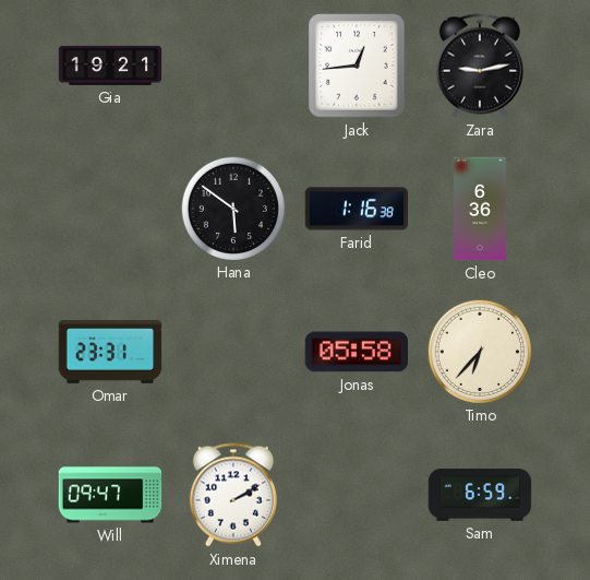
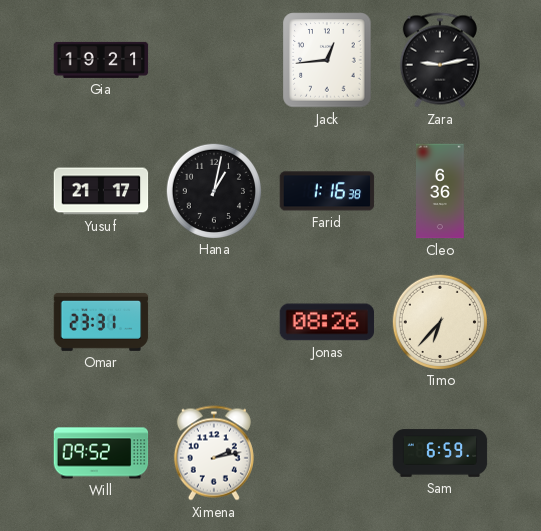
Yusuf: none -> 21:17
Hana: 5:51 -> 1:02
Jonas: 05:58 -> 08:26
Will: 09:47 -> 09:52
Ximena: 2:10 -> 2:13
